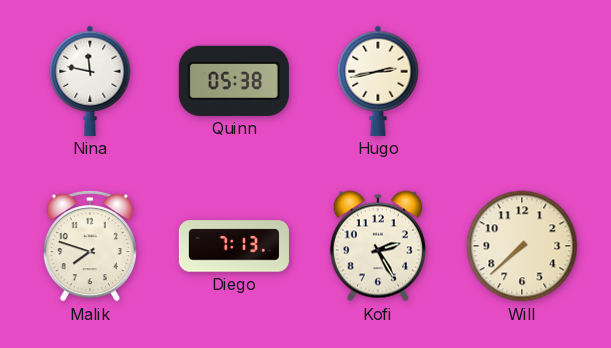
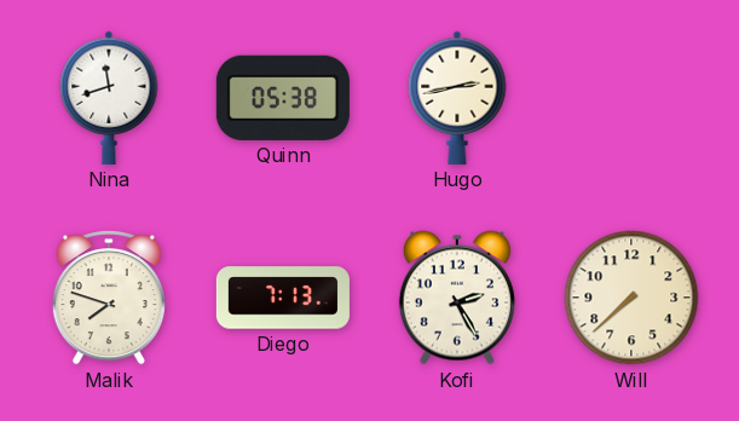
Nina: 11:47 -> 11:42
